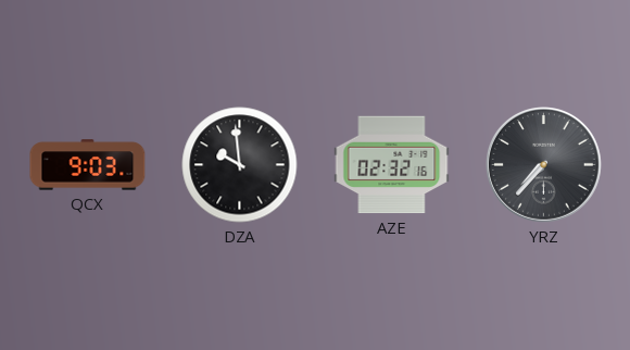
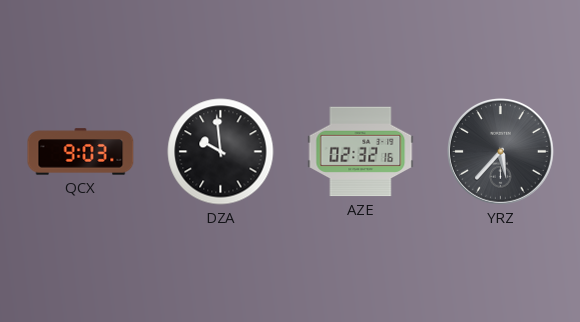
YRZ: 7:37 -> 5:37
